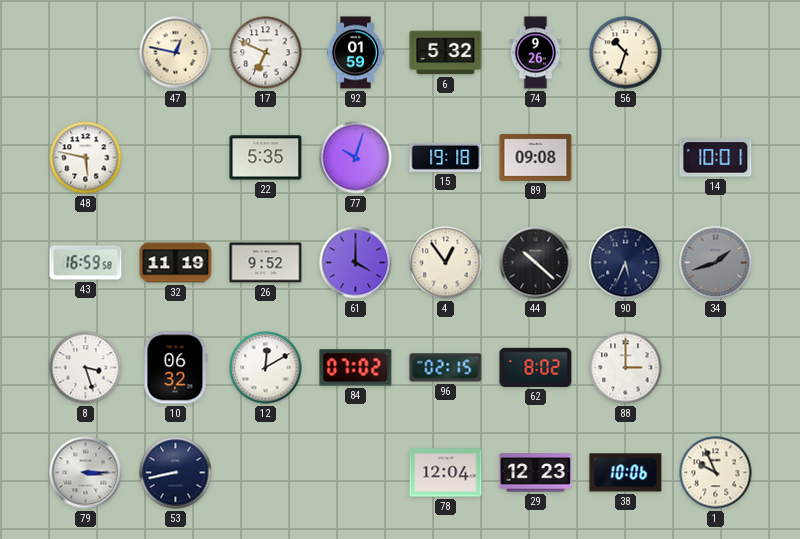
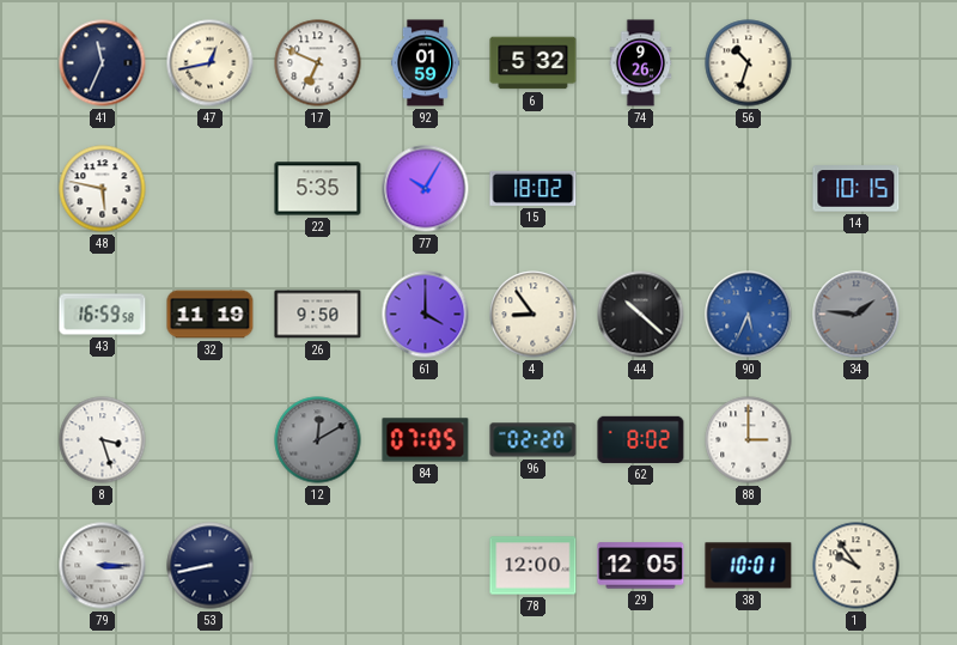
41: none -> 11:34
47: 12:47 -> 12:43
77: 10:03 -> 10:05
15: 19:18 -> 18:02
89: 09:08 -> none
14: 10:01 -> 10:15
26: 9:52 -> 9:50
4: 12:54 -> 8:54
90 dial: navy -> blue
34: 1:42 -> 1:46
10: 06:32 -> none
12 dial: white -> grey
84: 07:02 -> 07:05
96: 02:15 -> 02:20
78: 12:04 -> 12:00
29: 12:23 -> 12:05
38: 10:06 -> 10:01
1: 9:56 -> 9:54
